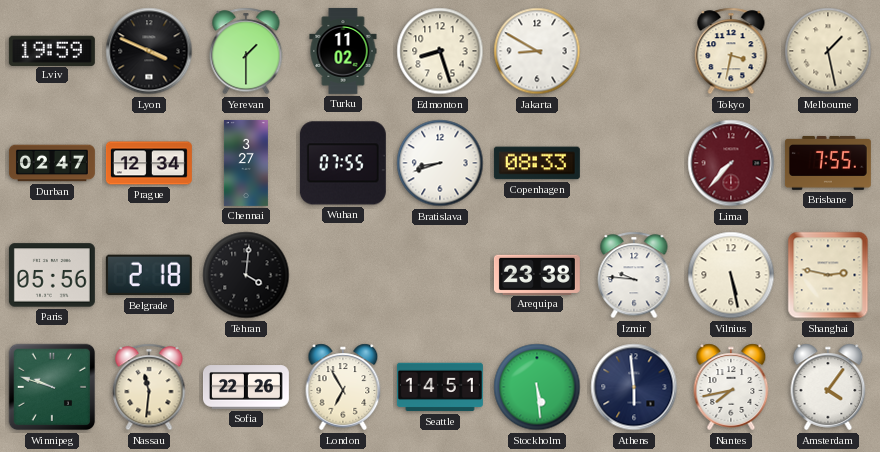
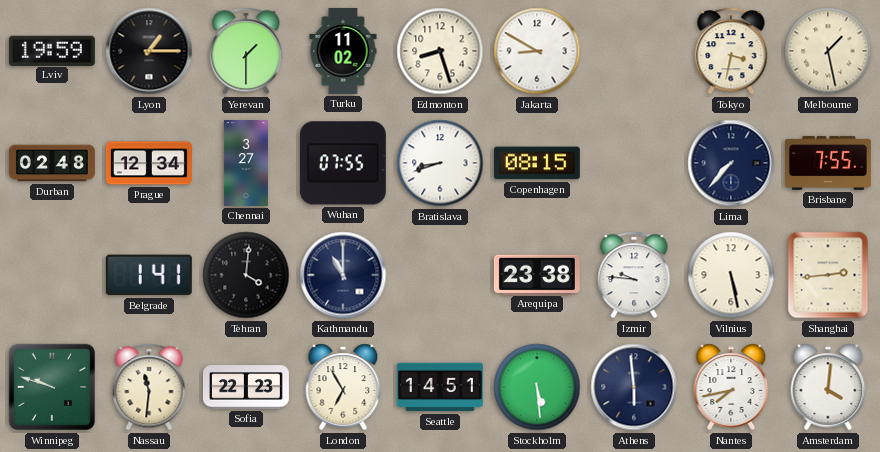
Lyon: 3:49 -> 1:15
Durban: 02:47 -> 02:48
Copenhagen: 08:33 -> 08:15
Lima dial: burgundy -> navy
Paris: 05:56 -> none
Belgrade: 2:18 -> 1:41
Kathmandu: none -> 11:00
Shanghai: 2:47 -> 2:44
Sofia: 22:26 -> 22:23
Amsterdam: 4:06 -> 4:01
